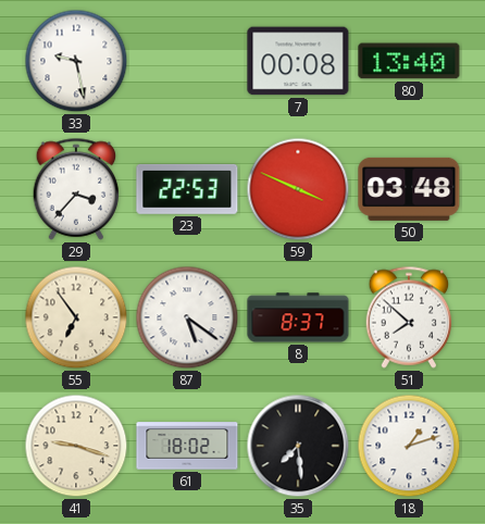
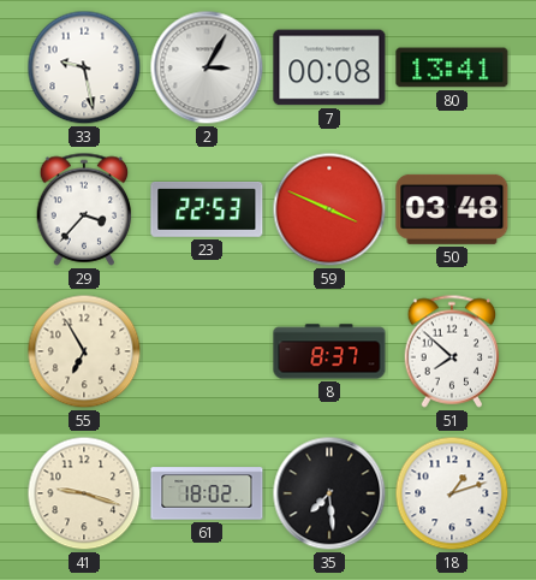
2: none -> 3:05
80: 13:40 -> 13:41
55: 6:54 -> 6:55
87: 5:21 -> none
